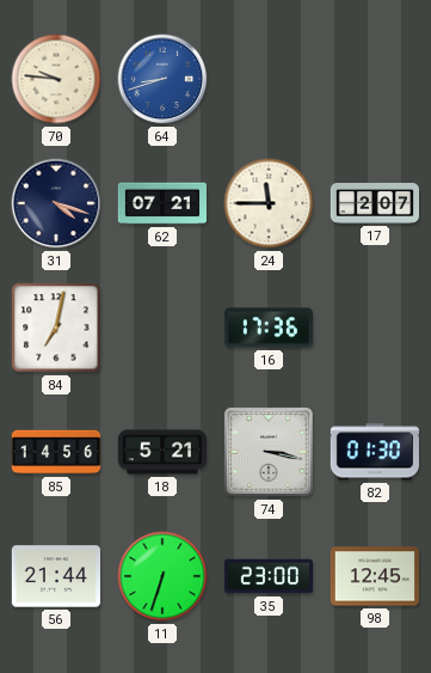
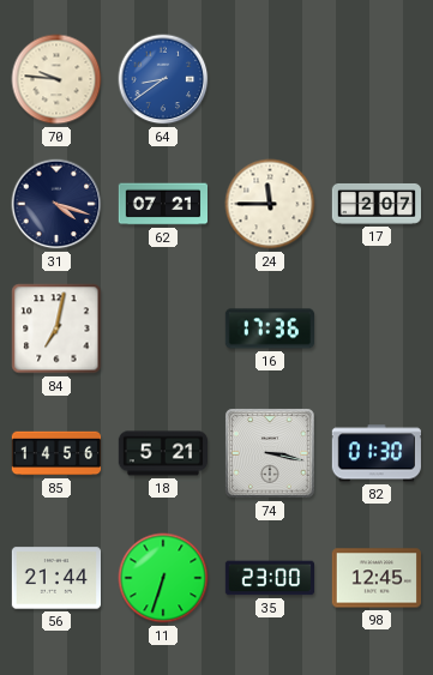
64: 8:42 -> 8:39
